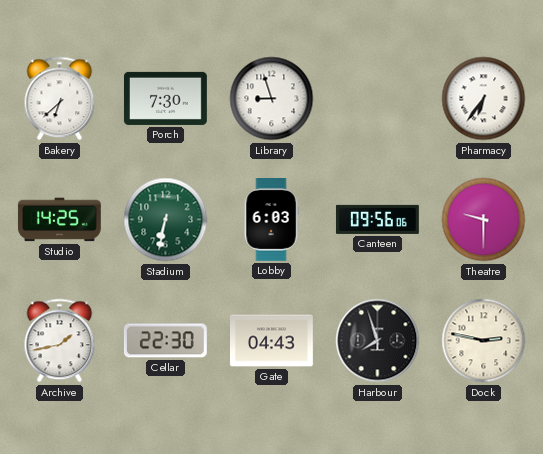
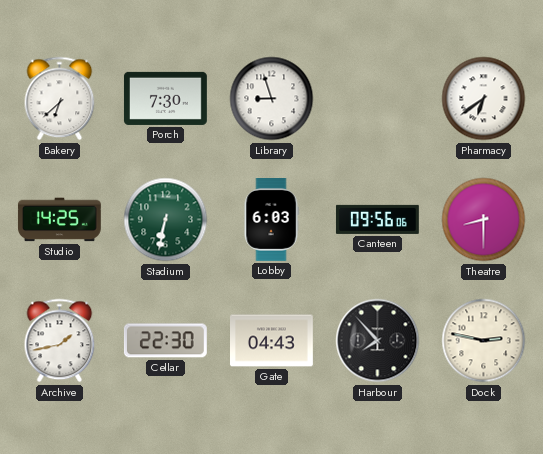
Pharmacy: 6:36 -> 6:39
Theatre: 9:30 -> 8:30
Harbour: 7:57 -> 7:53
